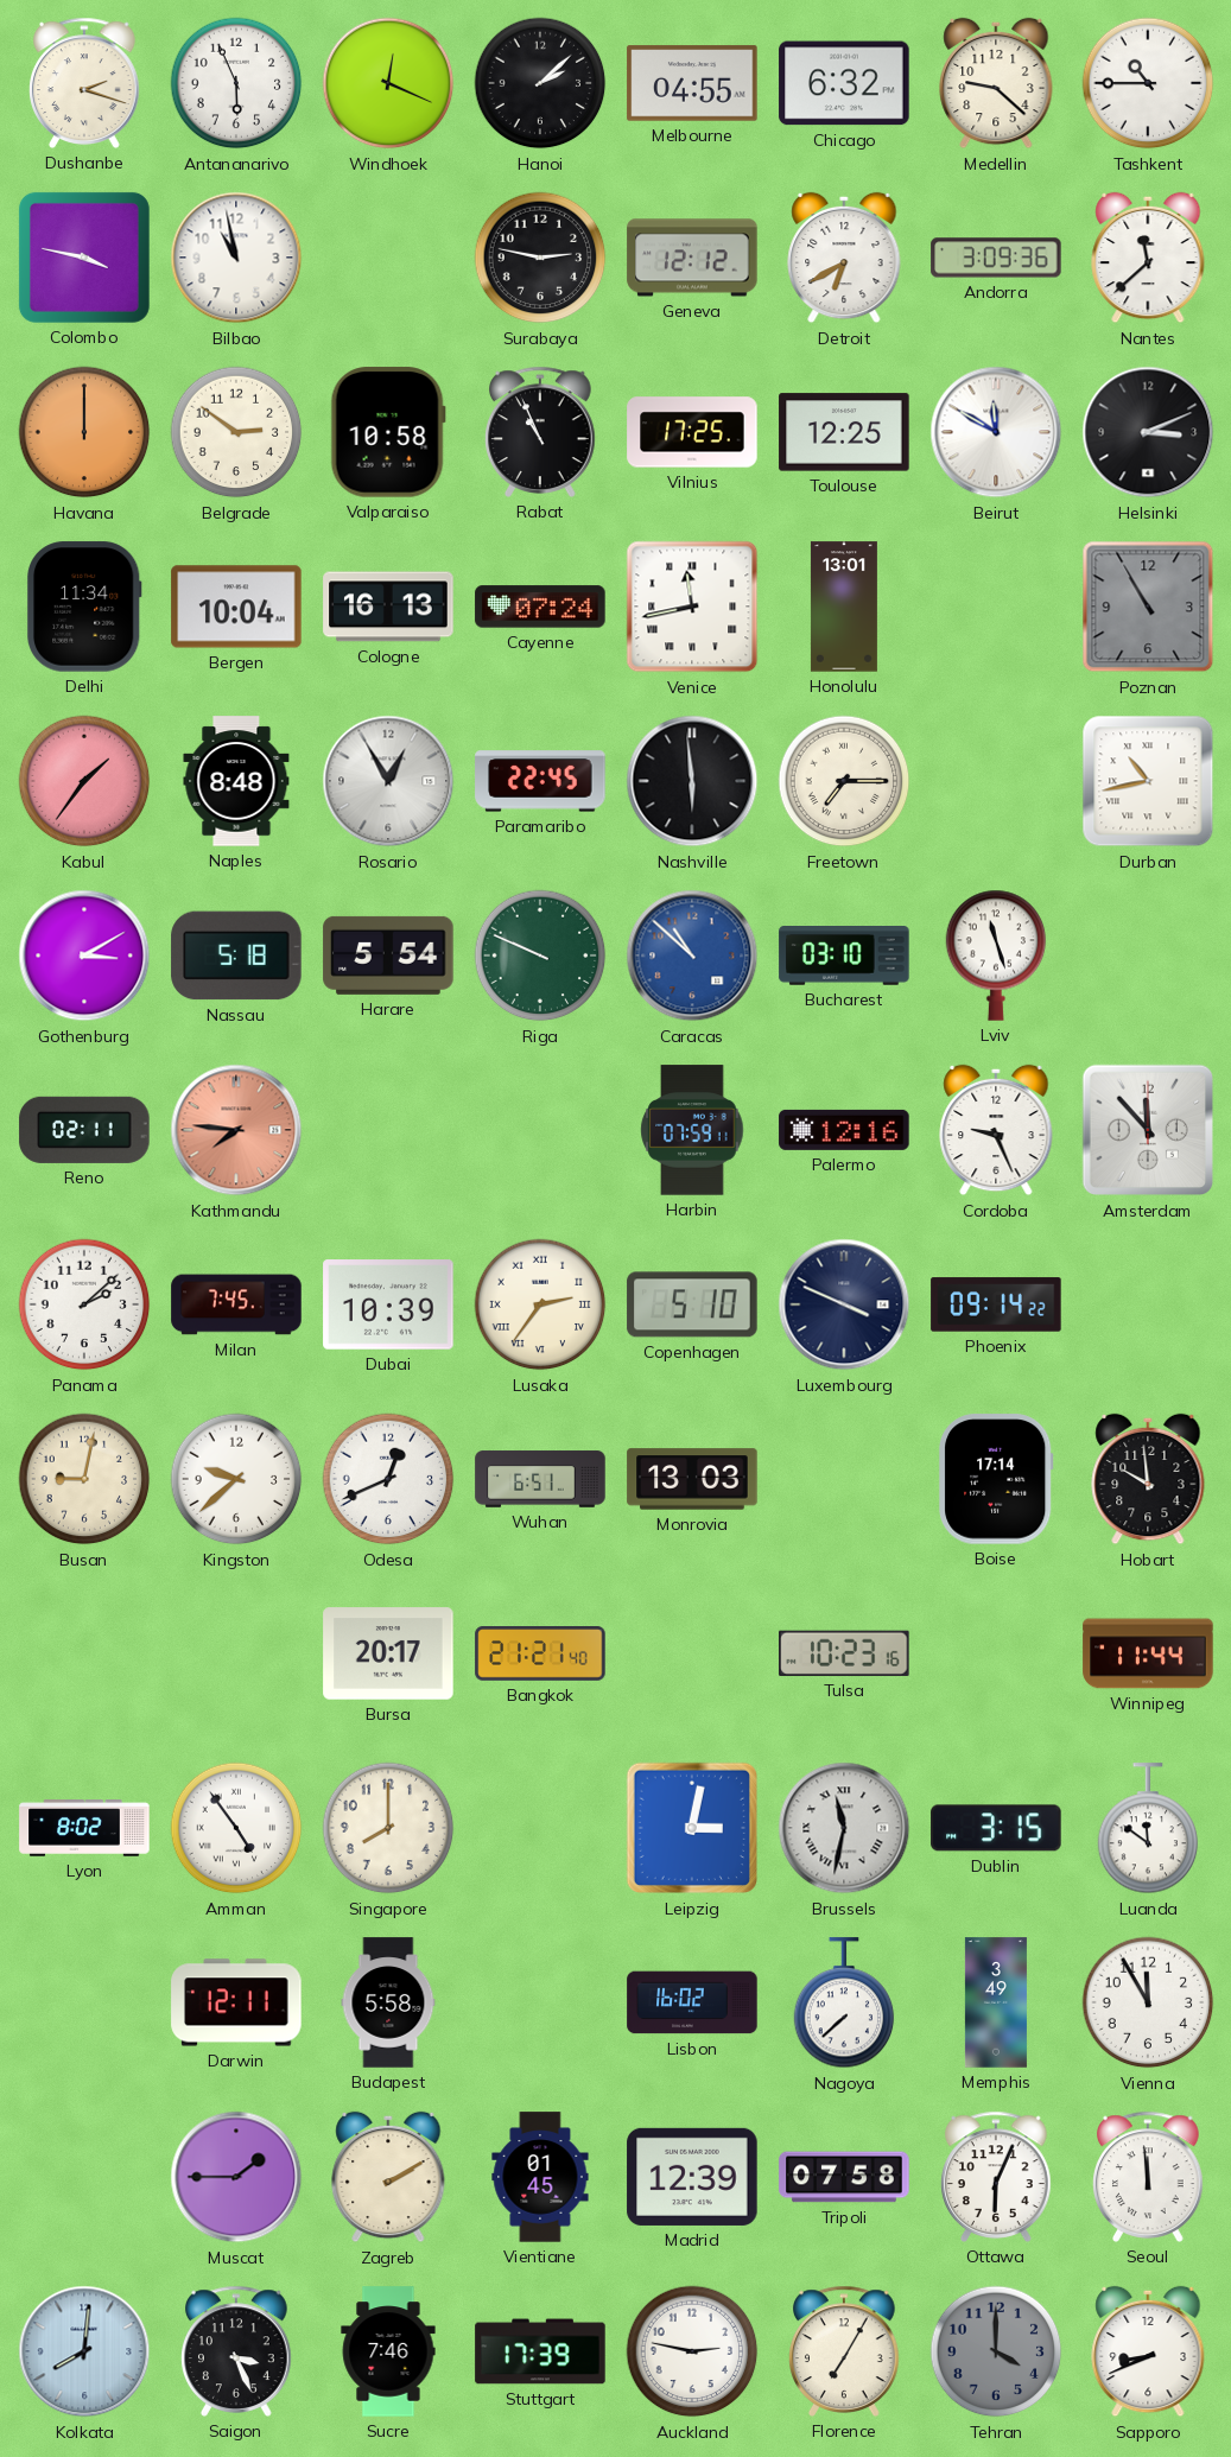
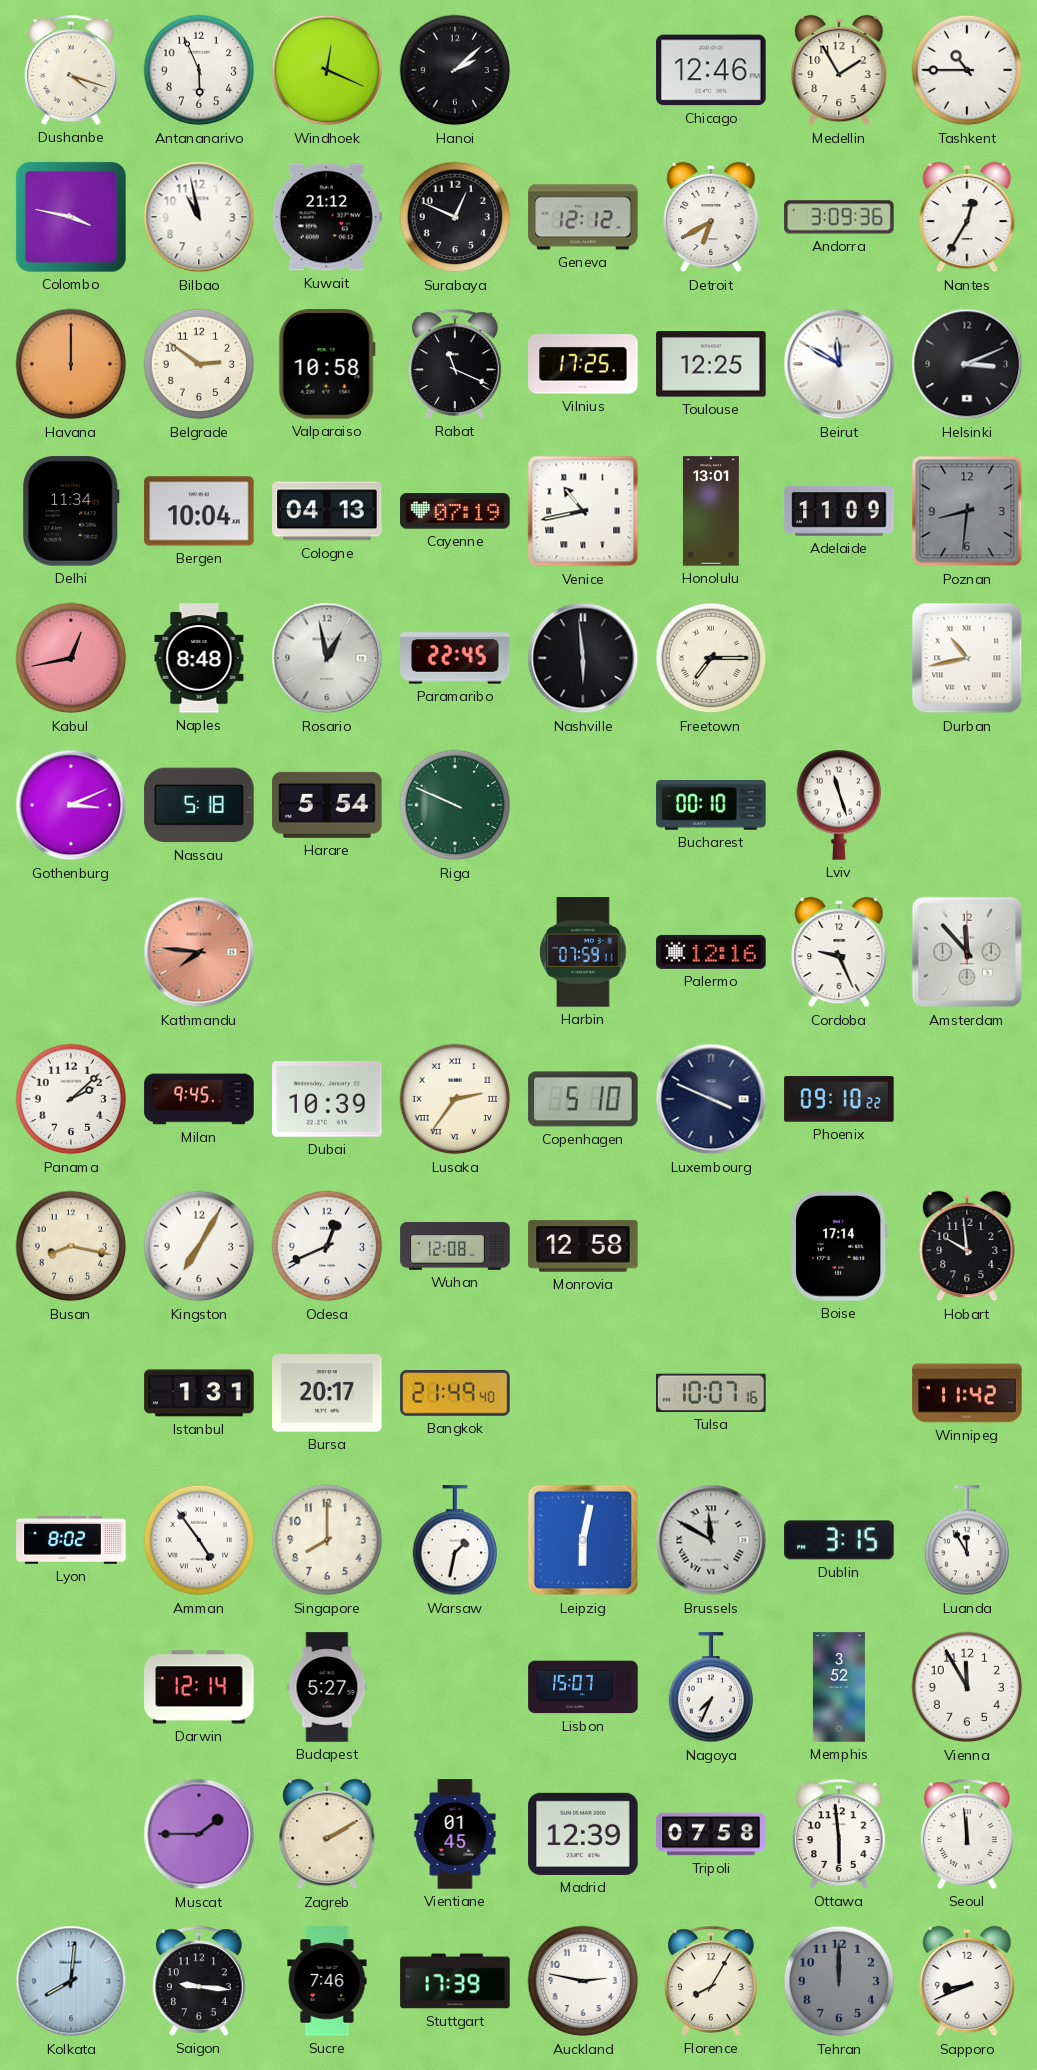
Dushanbe: 2:18 -> 4:18
Melbourne: 04:55 -> none
Chicago: 6:32 -> 12:46
Medellin: 9:22 -> 1:55
Kuwait: none -> 21:12
Surabaya: 2:47 -> 12:49
Nantes: 11:38 -> 12:35
Rabat: 10:56 -> 11:19
Cologne: 16:13 -> 04:13
Cayenne: 07:24 -> 07:19
Venice: 11:43 -> 10:43
Adelaide: none -> 11:09
Poznan: 10:55 -> 8:31
Kabul: 1:36 -> 12:43
Rosario: 12:55 -> 12:58
Gothenburg: 3:10 -> 3:11
Caracas: 10:52 -> none
Bucharest: 03:10 -> 00:10
Reno: 02:11 -> none
Milan: 7:45 -> 9:45
Phoenix: 09:14 -> 09:10
Busan: 9:02 -> 8:17
Kingston: 9:38 -> 7:05
Wuhan: 6:51 -> 12:08
Monrovia: 13:03 -> 12:58
Istanbul: none -> 1:31
Bangkok: 21:21 -> 21:49
Tulsa: 10:23 -> 10:07
Winnipeg: 11:44 -> 11:42
Warsaw: none -> 1:32
Leipzig: 3:02 -> 6:02
Brussels: 11:32 -> 11:50
Luanda: 11:51 -> 11:55
Darwin: 12:11 -> 12:14
Budapest: 5:58 -> 5:27
Lisbon: 16:02 -> 15:07
Nagoya: 7:38 -> 7:34
Memphis: 3:49 -> 3:52
Ottawa: 6:04 -> 5:59
Saigon: 3:26 -> 9:16
Florence: 7:05 -> 8:05
Tehran: 4:00 -> 12:00
